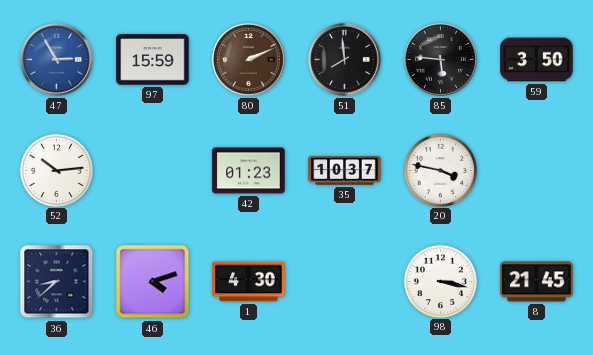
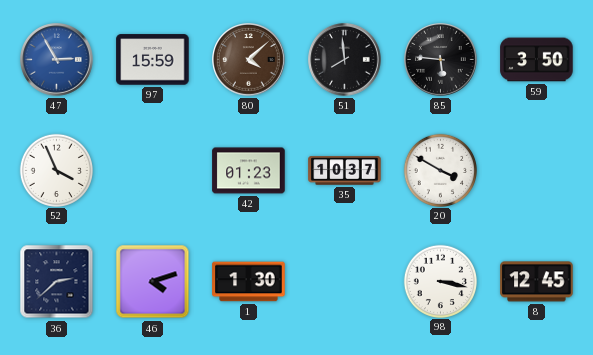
80: 2:11 -> 4:08
52: 10:14 -> 3:56
20: 3:47 -> 3:50
36: 8:38 -> 2:38
1: 4:30 -> 1:30
8: 21:45 -> 12:45
